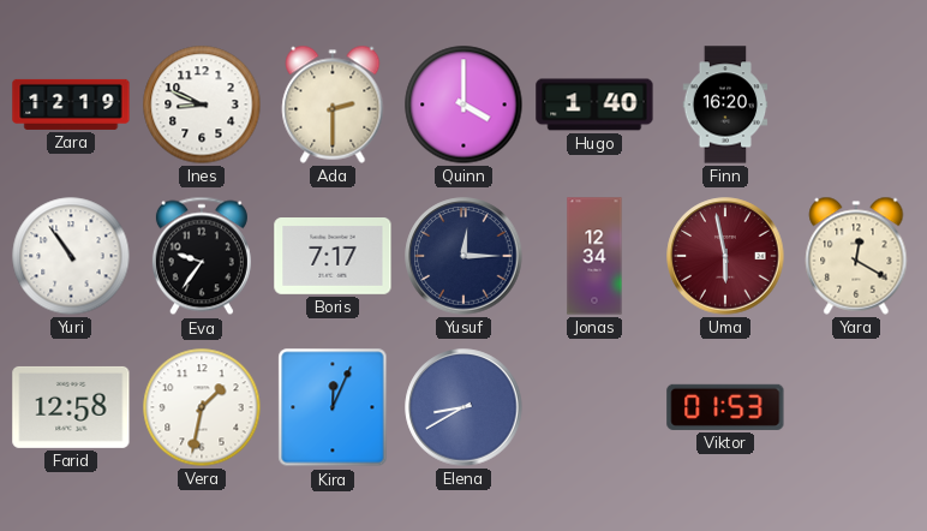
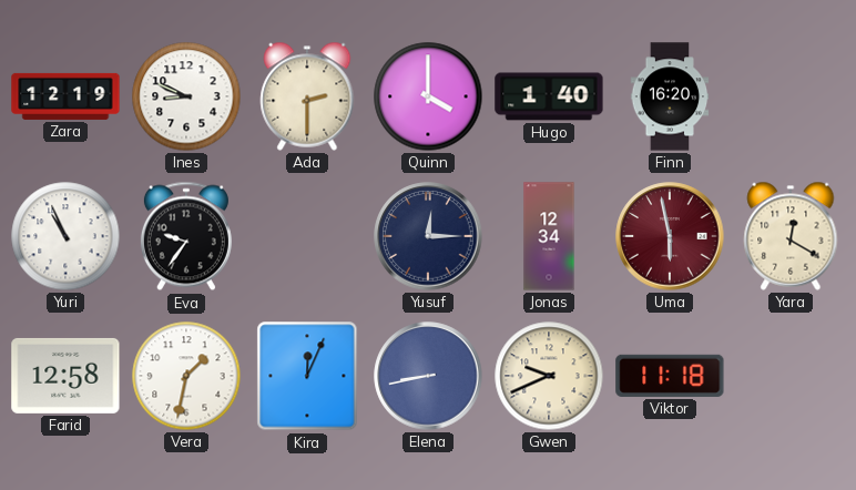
Yuri: 10:54 -> 10:56
Boris: 7:17 -> none
Elena: 8:40 -> 8:43
Gwen: none -> 9:41
Viktor: 01:53 -> 11:18
